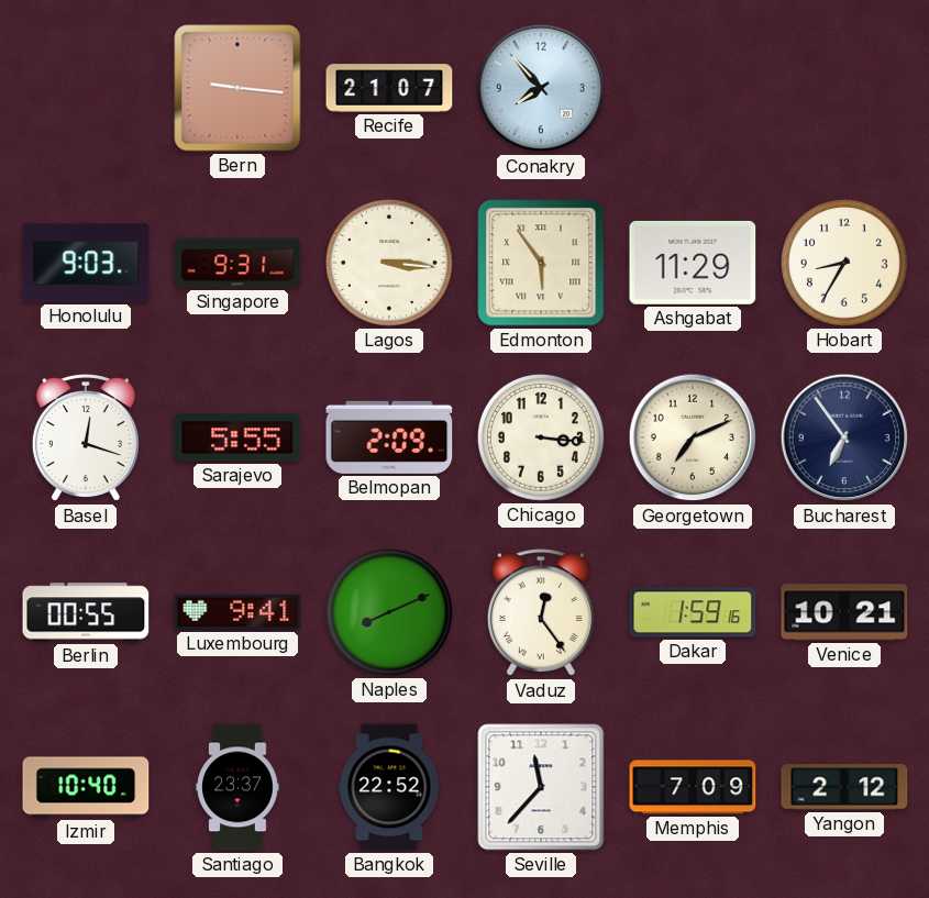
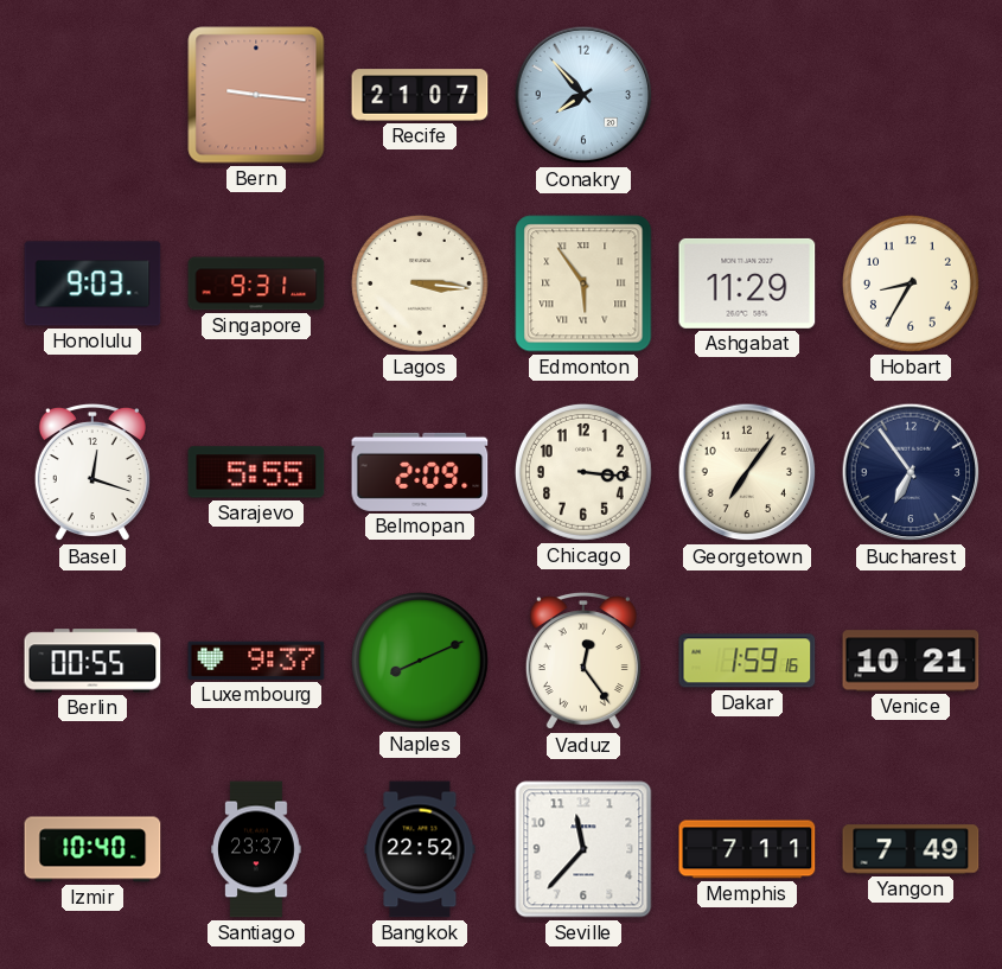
Georgetown: 7:11 -> 7:06
Luxembourg: 9:41 -> 9:37
Memphis: 7:09 -> 7:11
Yangon: 2:12 -> 7:49
